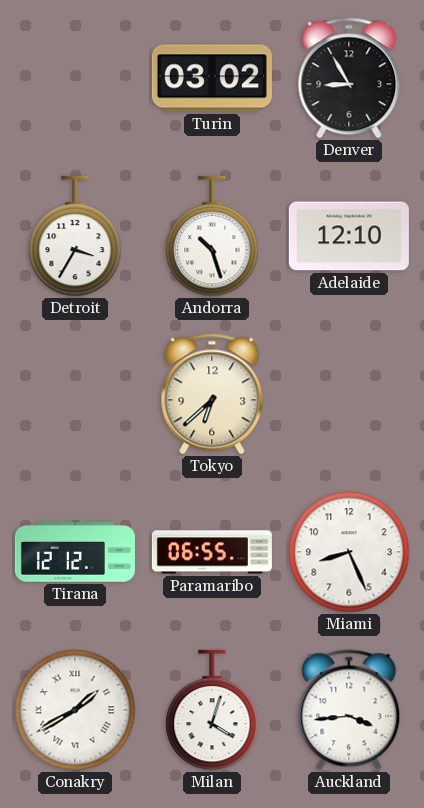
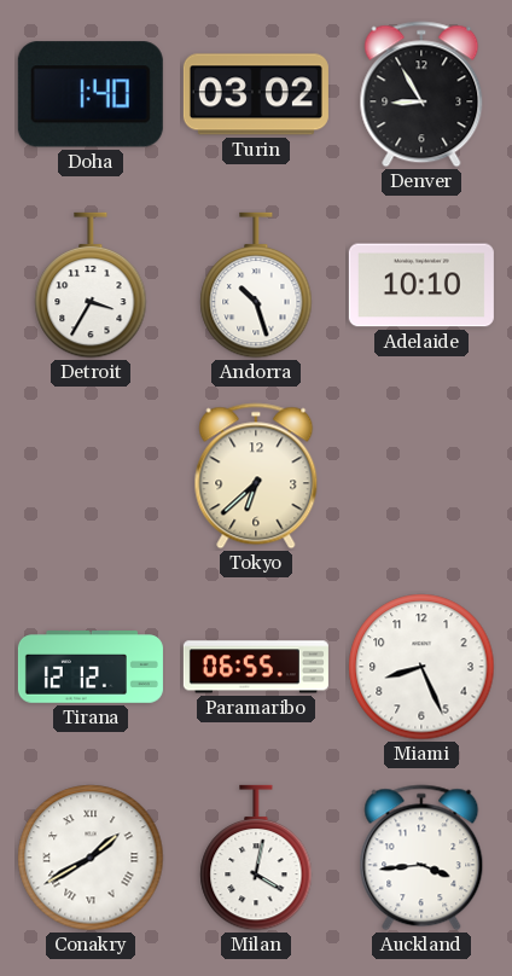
Doha: none -> 1:40
Adelaide: 12:10 -> 10:10
Milan: 4:03 -> 4:02
